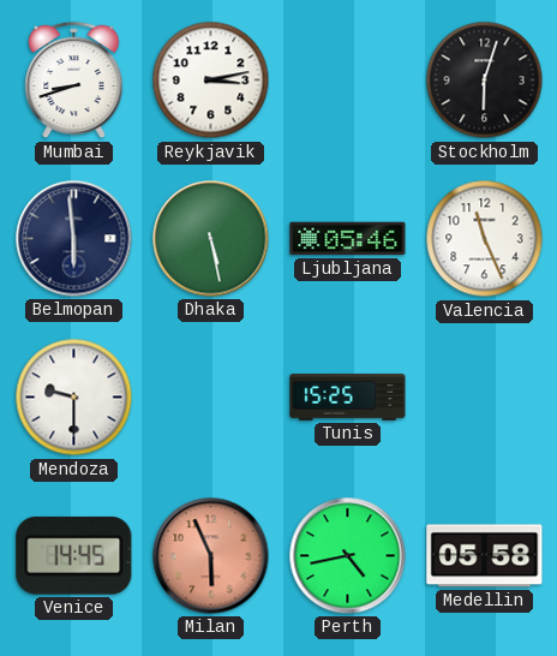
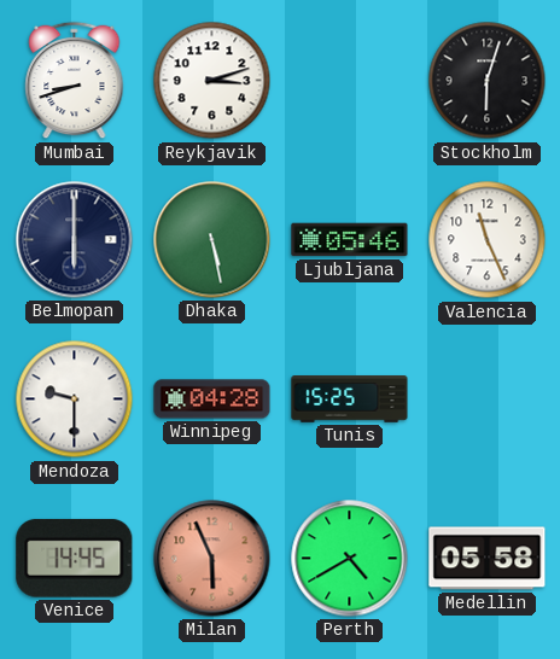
Reykjavik: 3:13 -> 3:12
Belmopan: 5:59 -> 6:00
Winnipeg: none -> 04:28
Perth: 4:43 -> 4:40
